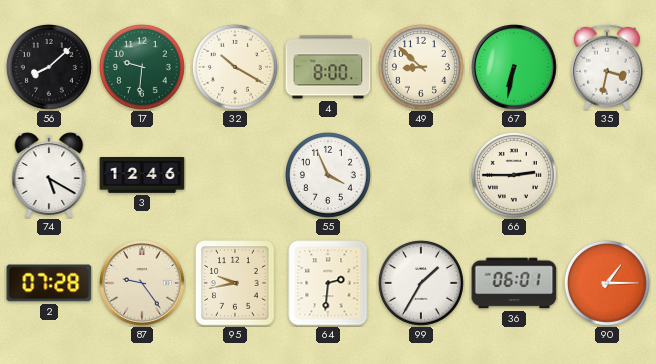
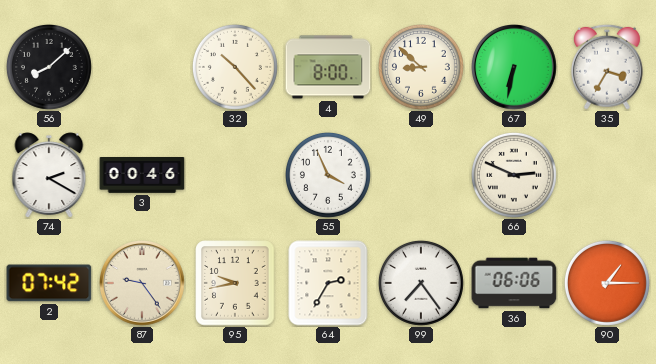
17: 9:31 -> none
32: 10:20 -> 10:23
35: 3:32 -> 3:35
74: 5:20 -> 2:20
3: 12:46 -> 00:46
66: 2:45 -> 2:49
2: 07:28 -> 07:42
64: 2:31 -> 2:35
99: 1:35 -> 7:24
36: 06:01 -> 06:06
